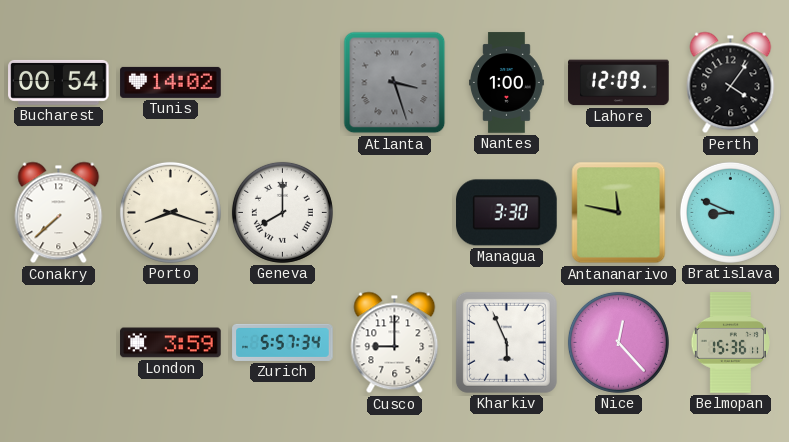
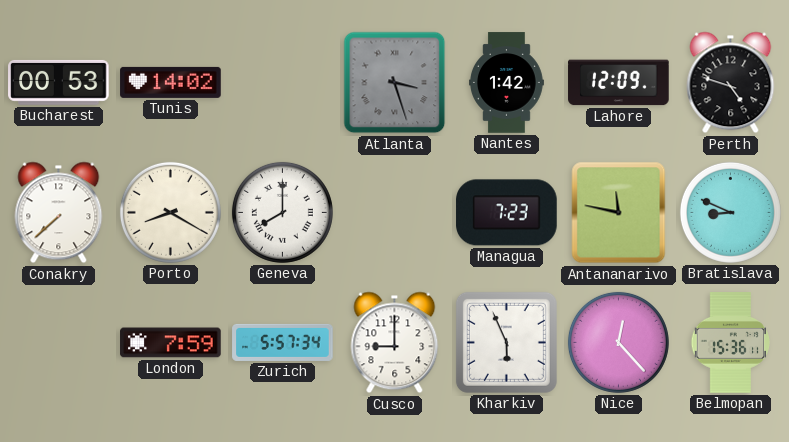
Bucharest: 00:54 -> 00:53
Nantes: 1:00 -> 1:42
Perth: 4:06 -> 4:48
Porto: 8:18 -> 8:20
Managua: 3:30 -> 7:23
London: 3:59 -> 7:59
